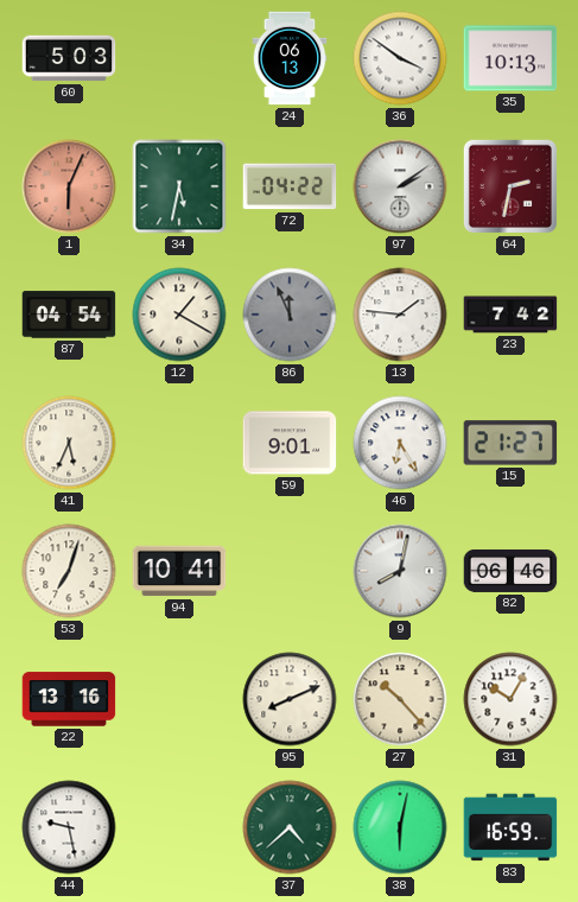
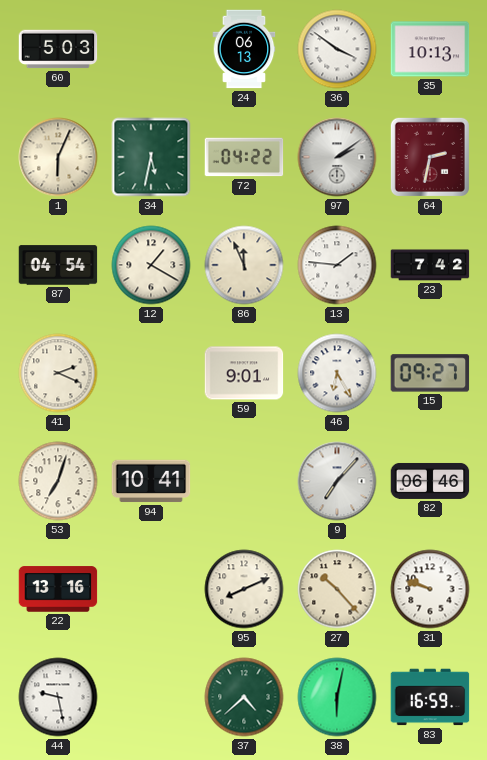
1 dial: salmon -> cream
86 dial: grey -> cream
41: 5:34 -> 2:19
15: 21:27 -> 09:27
9: 8:02 -> 7:07
31: 10:05 -> 9:48
